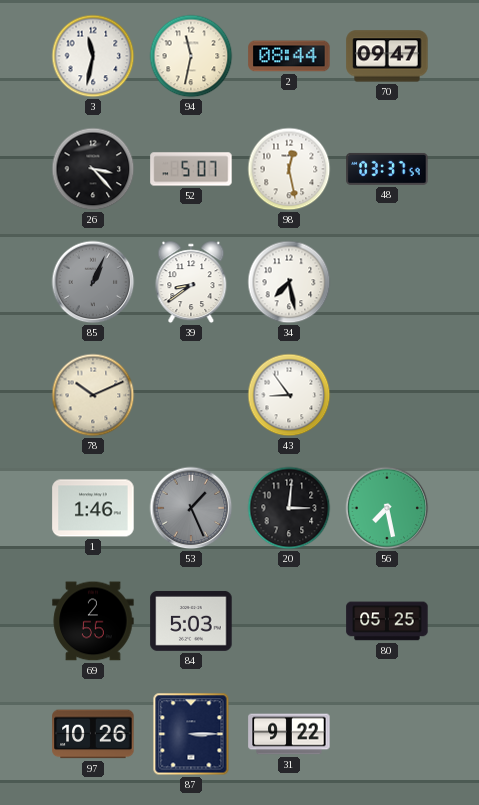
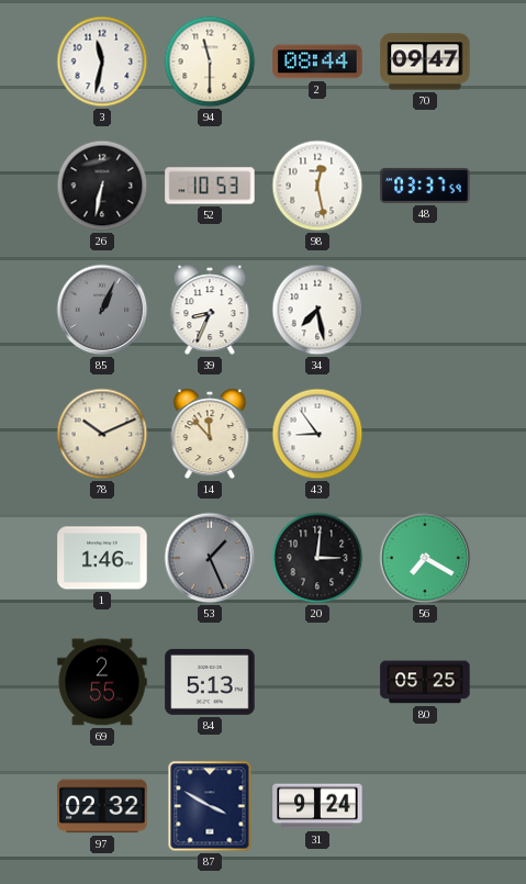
94: 11:32 -> 11:30
26: 3:23 -> 6:32
52: 5:07 -> 10:53
39: 8:39 -> 8:34
14: none -> 11:53
56: 7:28 -> 7:20
84: 5:03 -> 5:13
97: 10:26 -> 02:32
87: 3:15 -> 3:50
31: 9:22 -> 9:24
